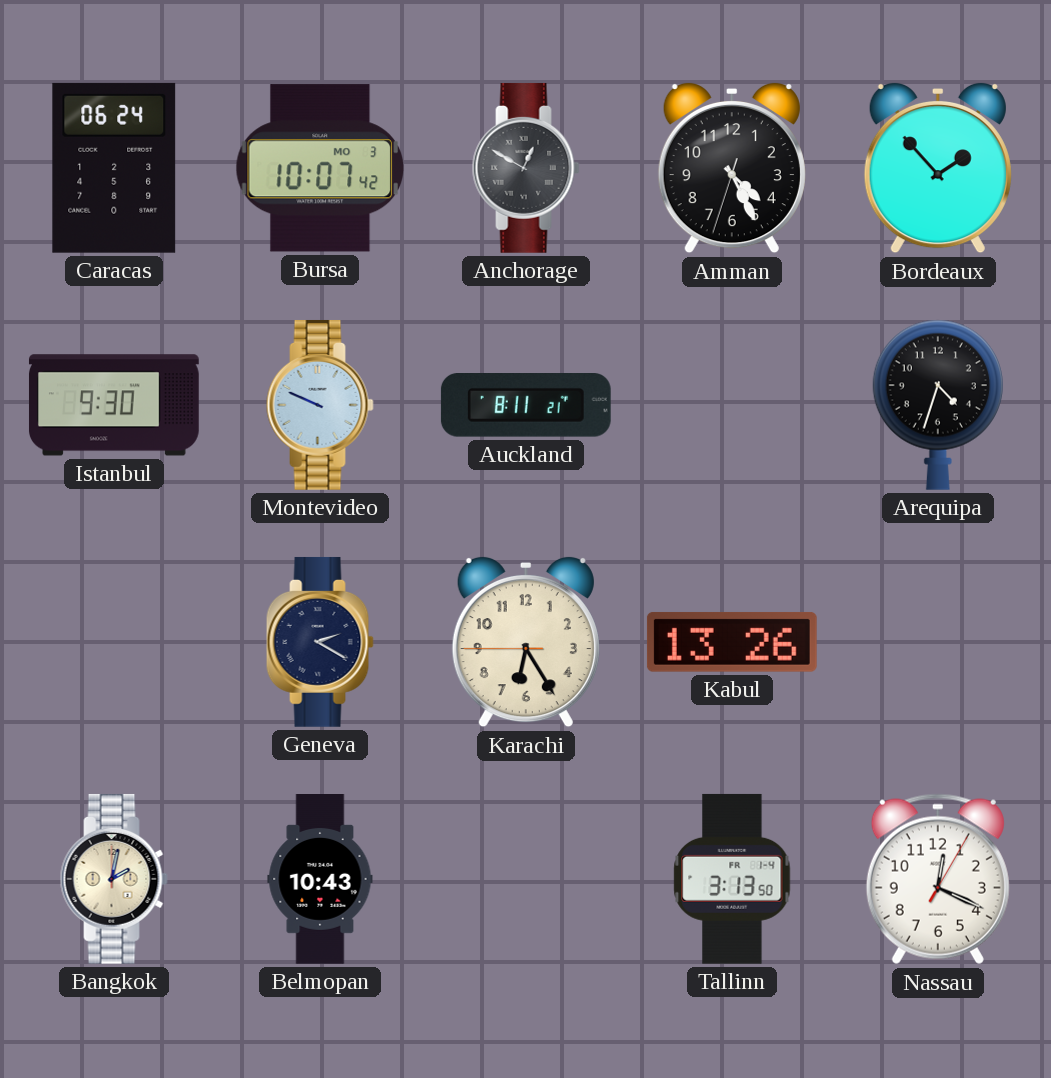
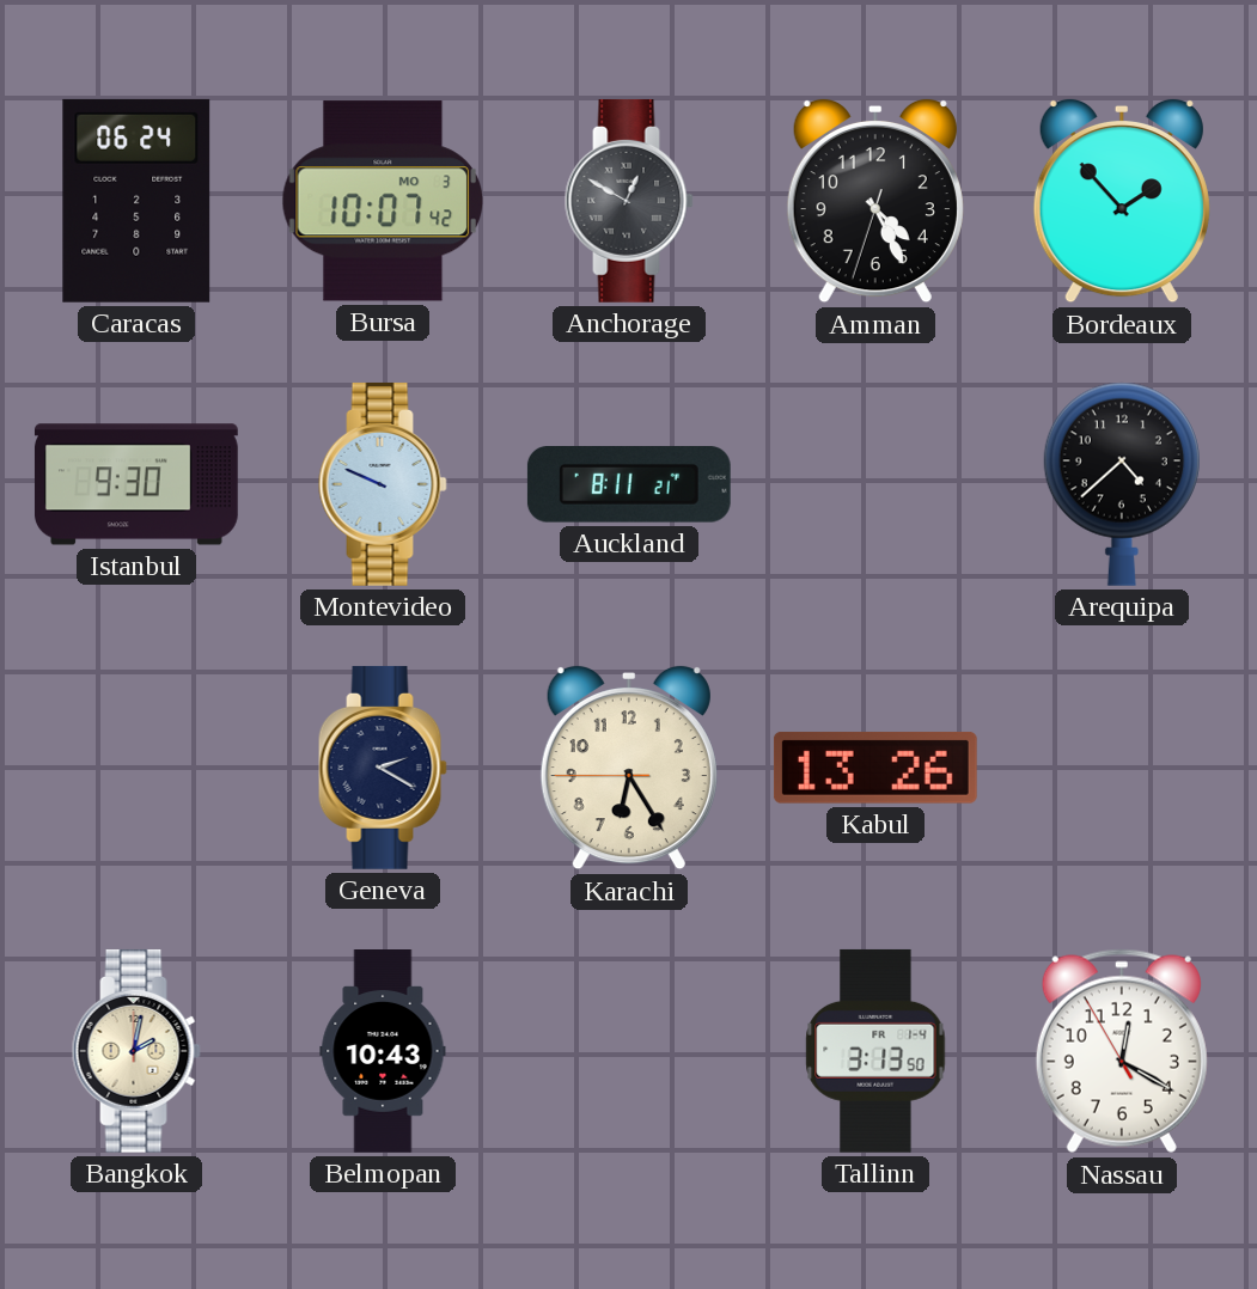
Arequipa: 4:33 -> 4:38
Nassau: 12:19:05 -> 12:19:55
